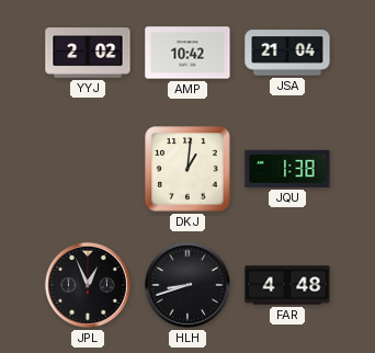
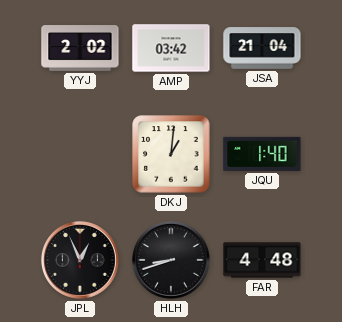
AMP: 10:42 -> 03:42
JQU: 1:38 -> 1:40
